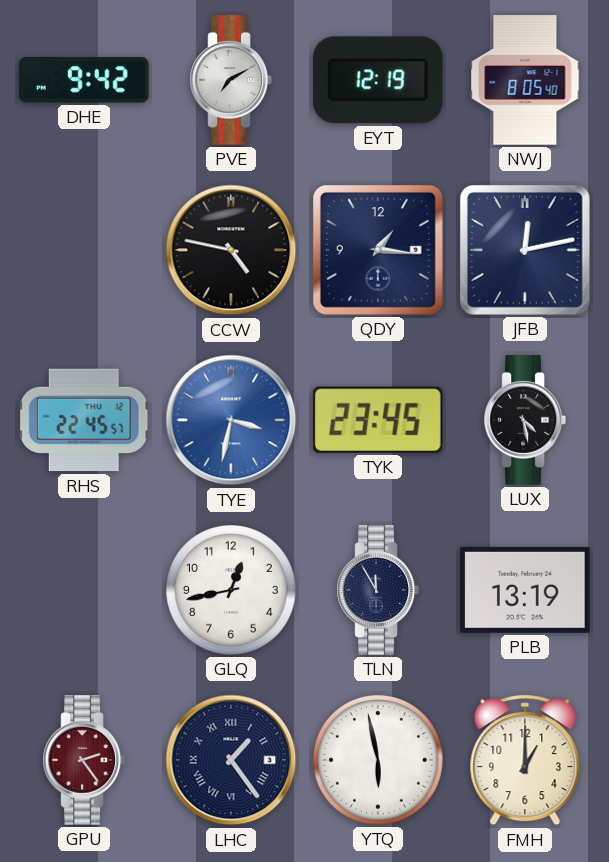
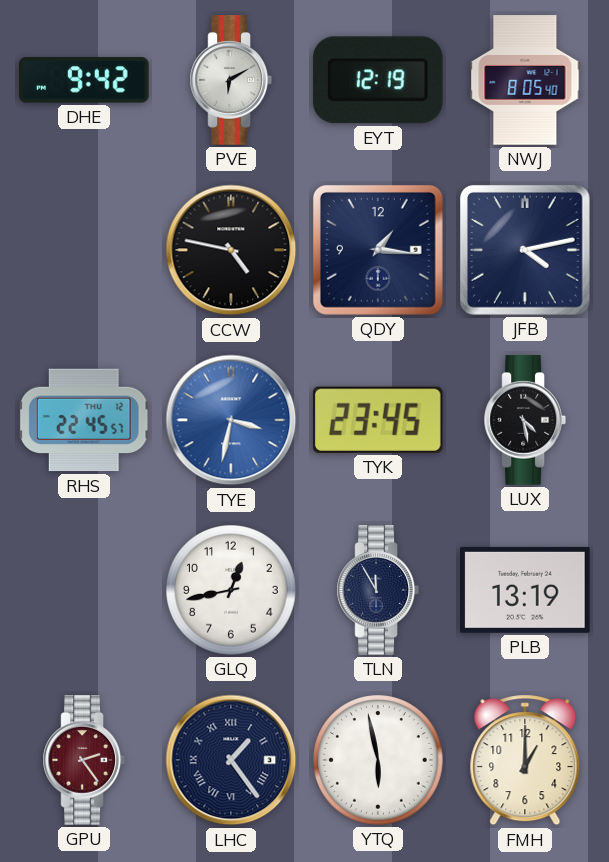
PVE: 7:10 -> 6:10
JFB: 12:13 -> 4:13
